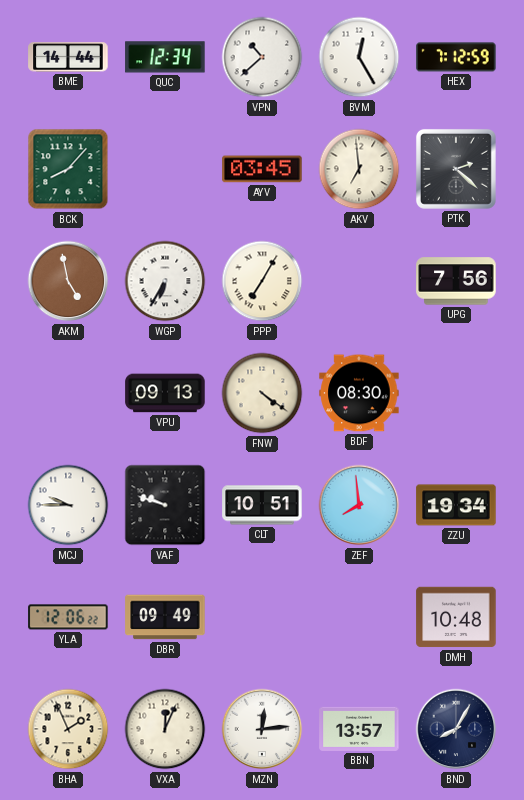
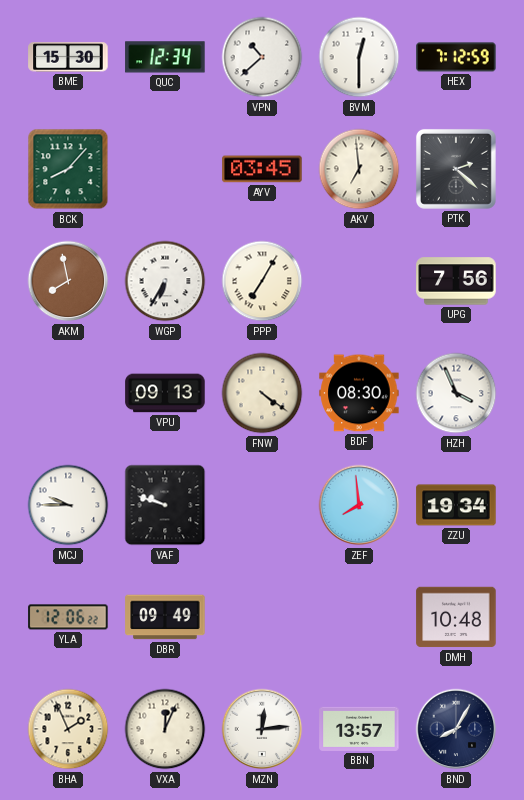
BME: 14:44 -> 15:30
BVM: 12:25 -> 12:30
AKM: 4:58 -> 7:58
HZH: none -> 3:56
CLT: 10:51 -> none
